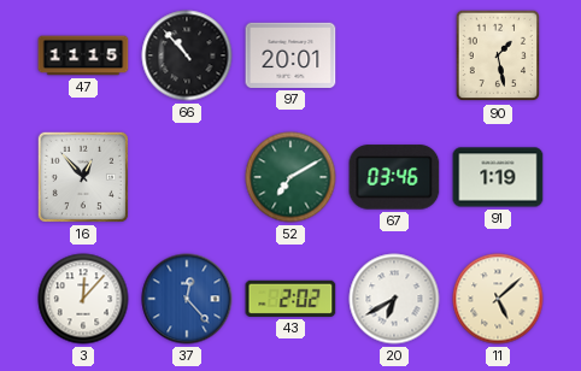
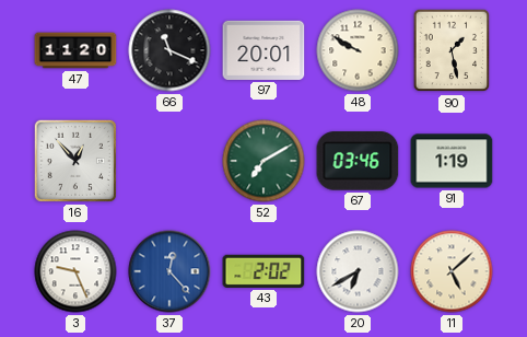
47: 11:15 -> 11:20
66: 10:53 -> 11:19
48: none -> 9:50
3: 12:07 -> 9:26
